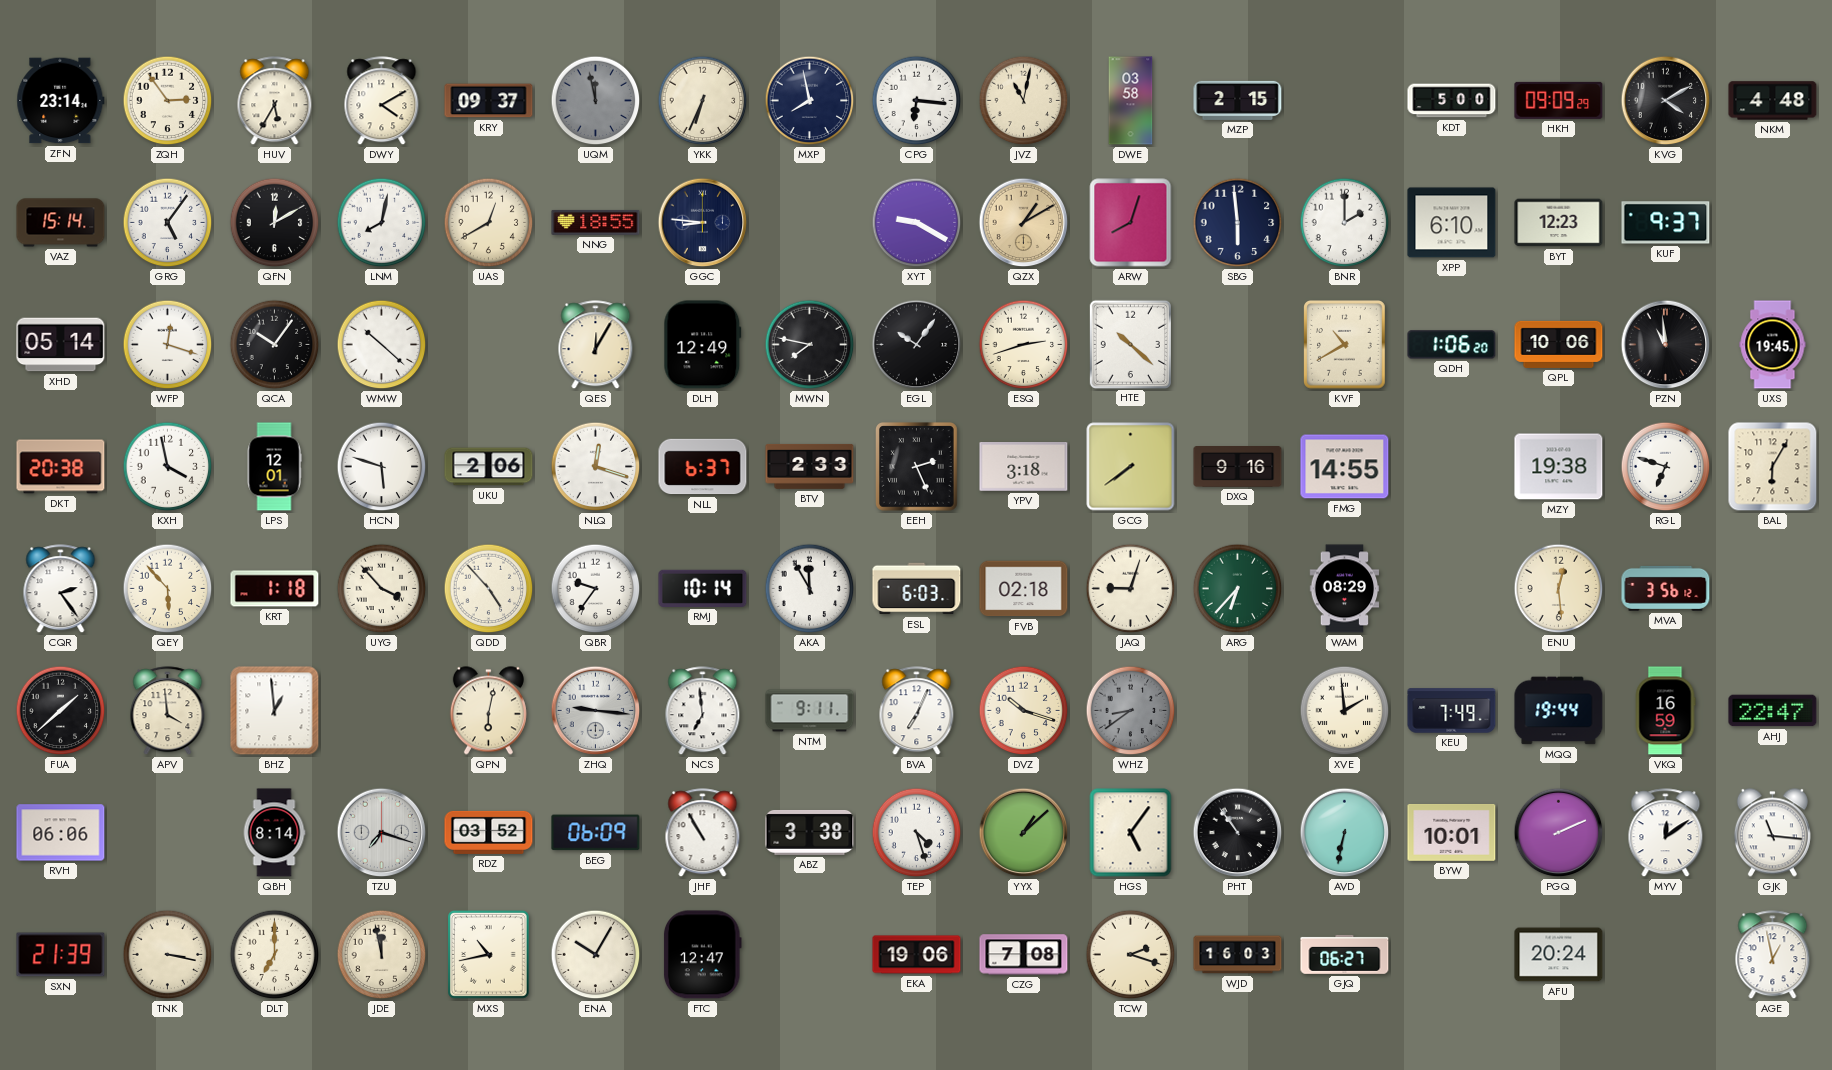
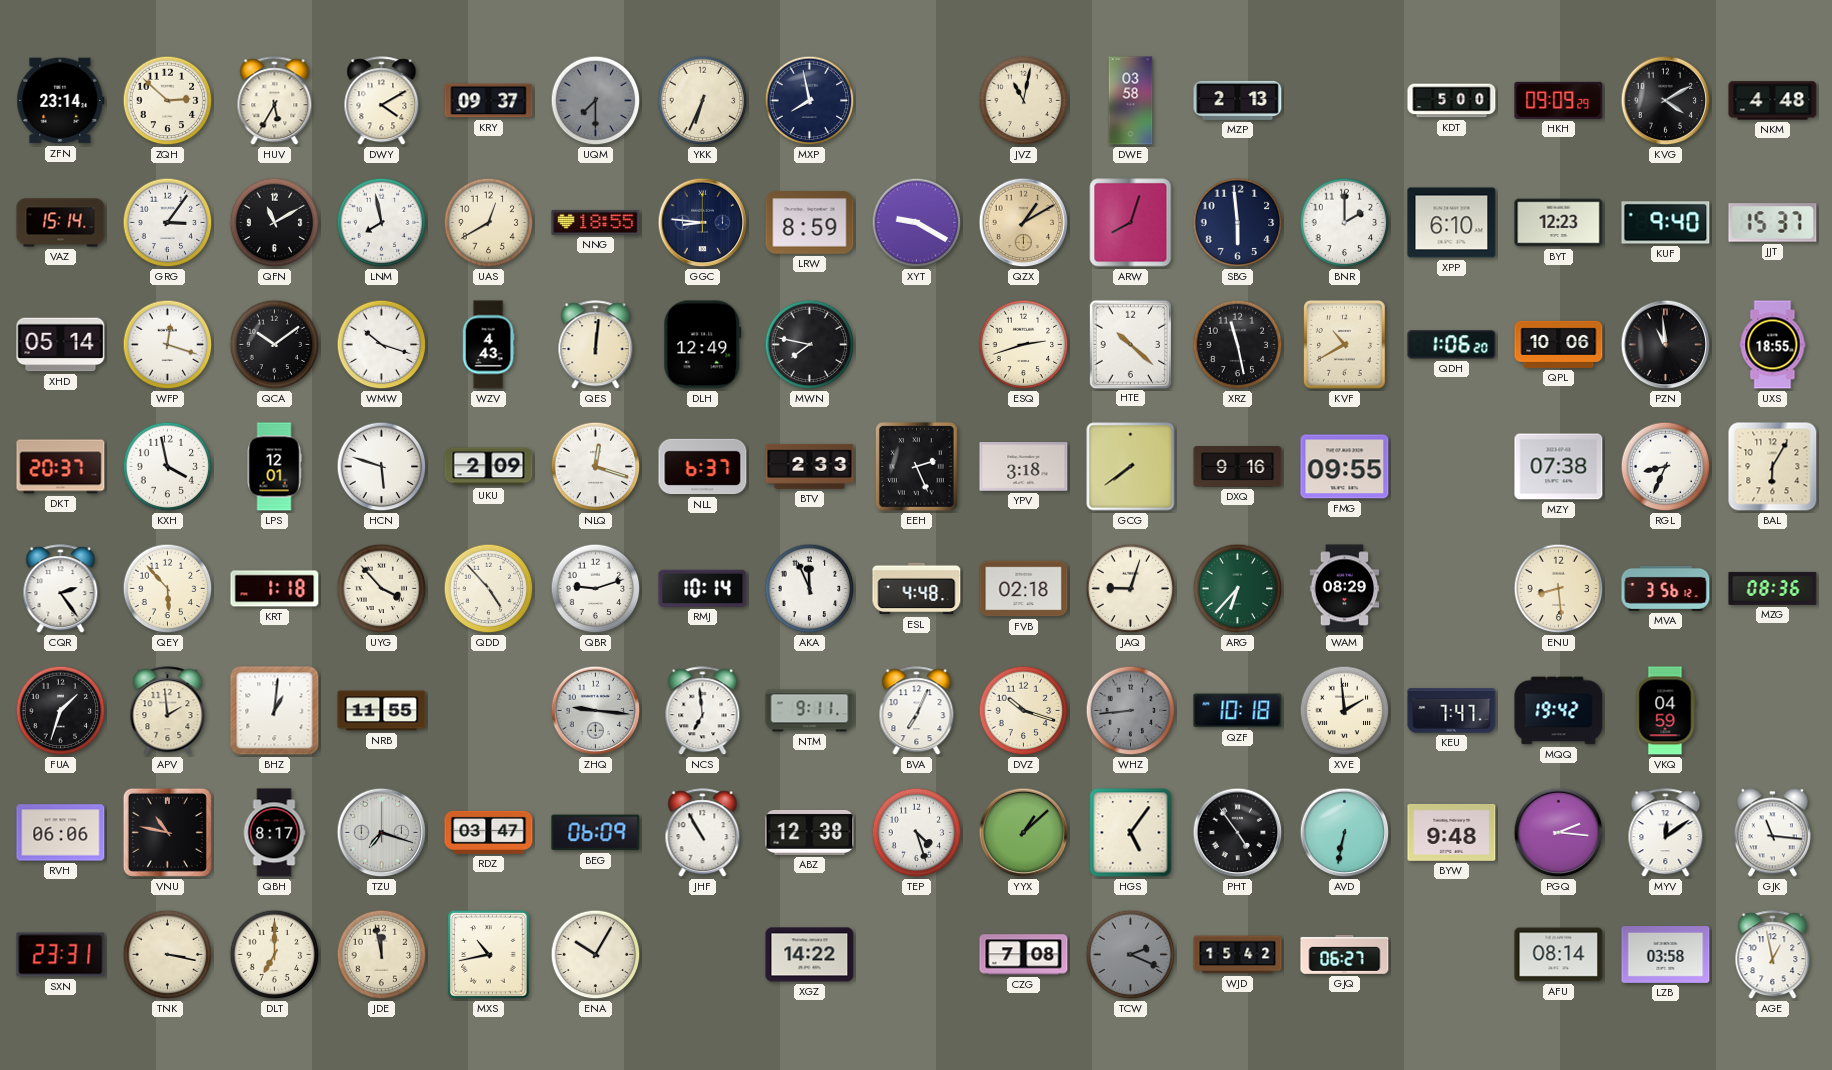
ZQH: 2:54 -> 2:52
UQM: 11:58 -> 7:30
CPG: 6:16 -> none
MZP: 2:15 -> 2:13
GRG: 5:06 -> 3:06
QFN: 12:10 -> 11:10
LNM: 8:02 -> 7:58
LRW: none -> 8:59
KUF: 9:37 -> 9:40
JJT: none -> 15:37
QCA: 10:06 -> 10:09
WMW: 10:22 -> 10:18
WZV: none -> 4:43
QES: 12:05 -> 12:01
EGL: 10:06 -> none
XRZ: none -> 11:28
UXS: 19:45 -> 18:55
DKT: 20:38 -> 20:37
UKU: 2:06 -> 2:09
FMG: 14:55 -> 09:55
MZY: 19:38 -> 07:38
RGL: 6:48 -> 8:34
QBR: 9:36 -> 9:12
AKA: 11:55 -> 11:56
ESL: 6:03 -> 4:48
ENU: 12:29 -> 8:29
MZG: none -> 08:36
FUA: 1:38 -> 1:33
APV: 3:59 -> 1:59
BHZ: 12:59 -> 1:01
NRB: none -> 11:55
QPN: 6:02 -> none
WHZ: 8:39 -> 8:44
QZF: none -> 10:18
KEU: 7:49 -> 7:47
MQQ: 19:44 -> 19:42
VKQ: 16:59 -> 04:59
AHJ: 22:47 -> none
VNU: none -> 10:47
QBH: 8:14 -> 8:17
RDZ: 03:52 -> 03:47
ABZ: 3:38 -> 12:38
PHT: 10:54 -> 4:54
BYW: 10:01 -> 9:48
PGQ: 2:11 -> 2:16
SXN: 21:39 -> 23:31
FTC: 12:47 -> none
XGZ: none -> 14:22
EKA: 19:06 -> none
TCW: 2:18 -> 2:19
TCW dial: cream -> grey
WJD: 16:03 -> 15:42
AFU: 20:24 -> 08:14
LZB: none -> 03:58
